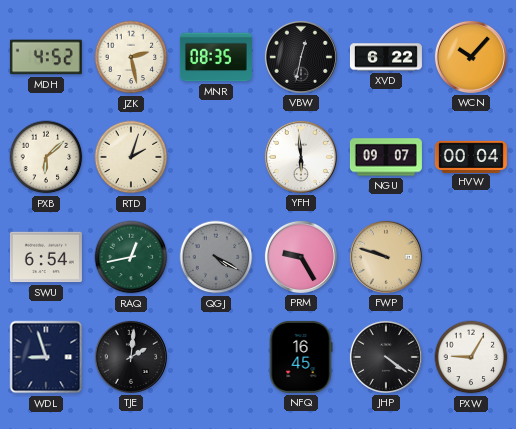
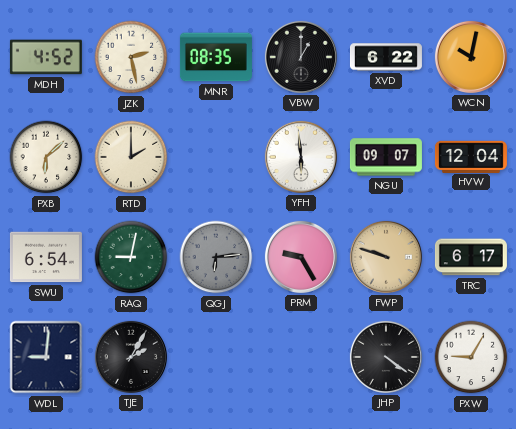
VBW: 12:32 -> 1:00
WCN: 10:07 -> 10:02
RTD: 2:03 -> 2:00
HVW: 00:04 -> 12:04
RAQ: 12:43 -> 9:02
QGJ: 4:20 -> 6:14
TRC: none -> 6:17
WDL: 8:57 -> 9:01
TJE: 2:01 -> 2:05
NFQ: 16:45 -> none
